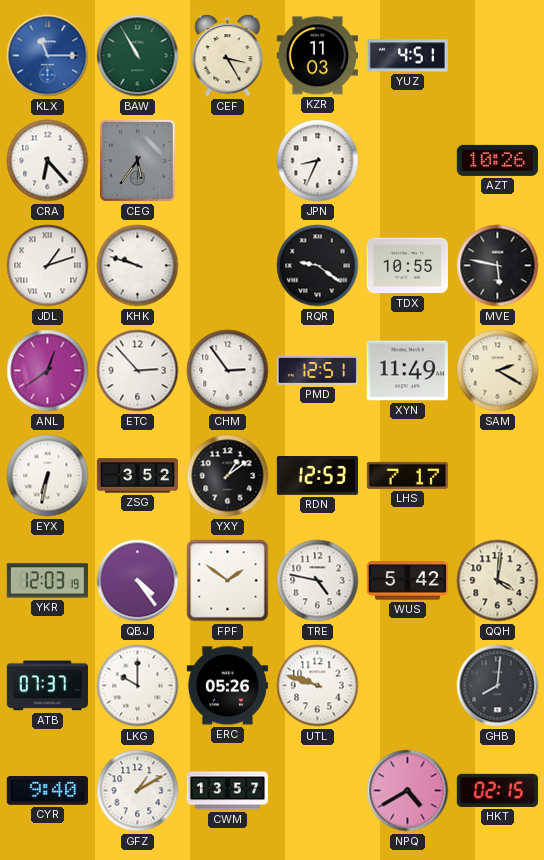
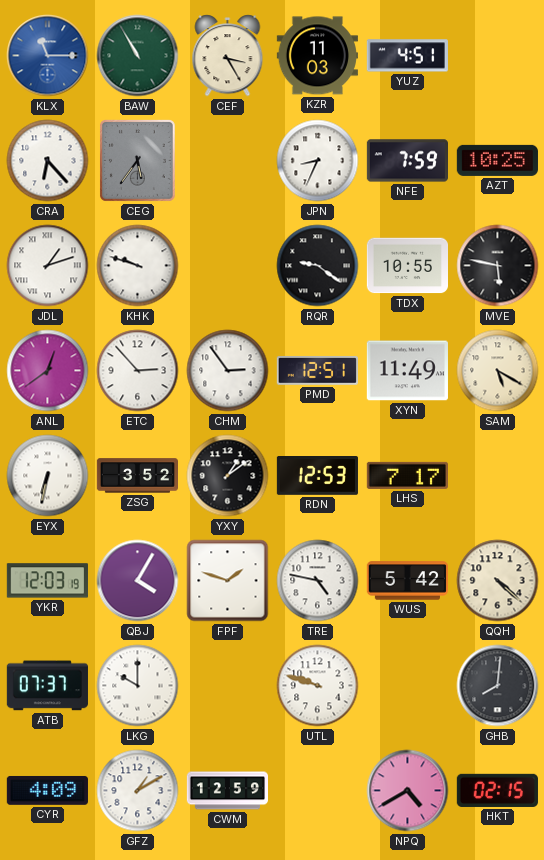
NFE: none -> 7:59
AZT: 10:26 -> 10:25
SAM: 2:20 -> 5:20
QBJ: 4:24 -> 4:05
FPF: 1:51 -> 1:48
QQH: 4:01 -> 4:22
ERC: 05:26 -> none
CYR: 9:40 -> 4:09
CWM: 13:57 -> 12:59
